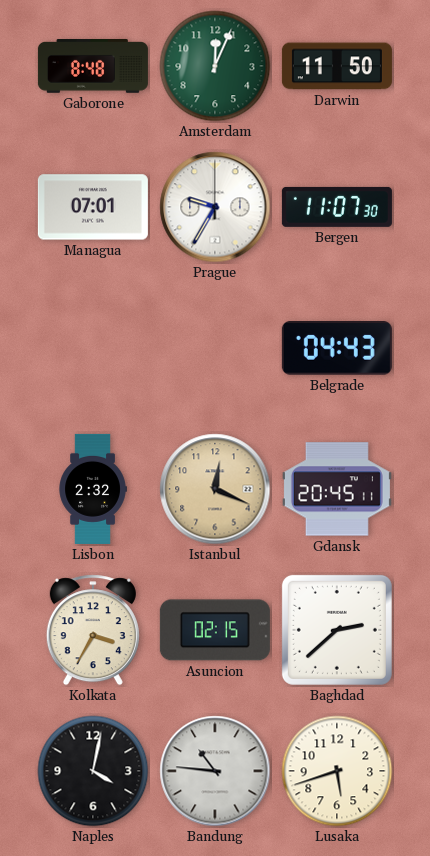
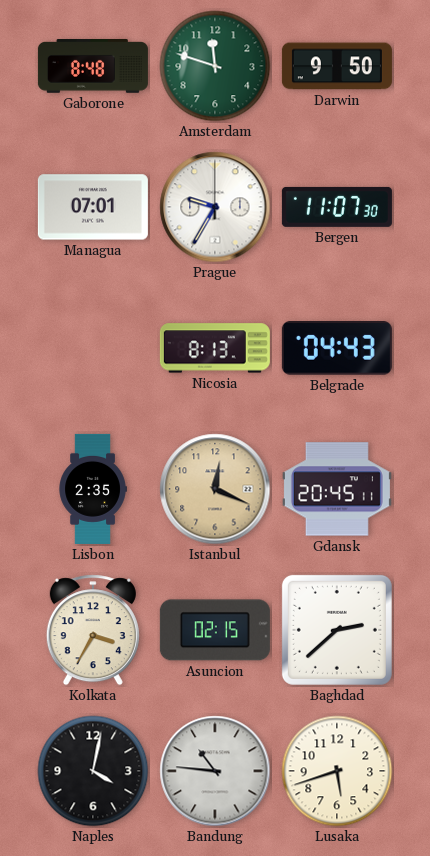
Amsterdam: 12:04 -> 11:48
Darwin: 11:50 -> 9:50
Nicosia: none -> 8:13
Lisbon: 2:32 -> 2:35
